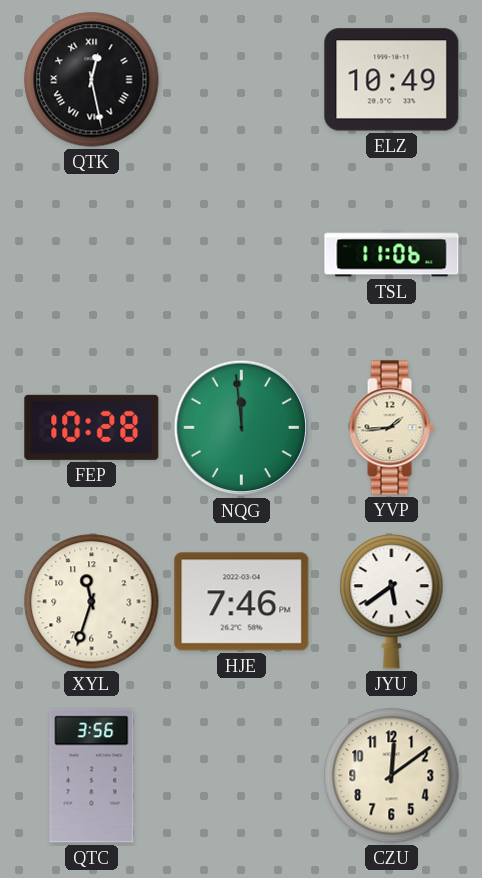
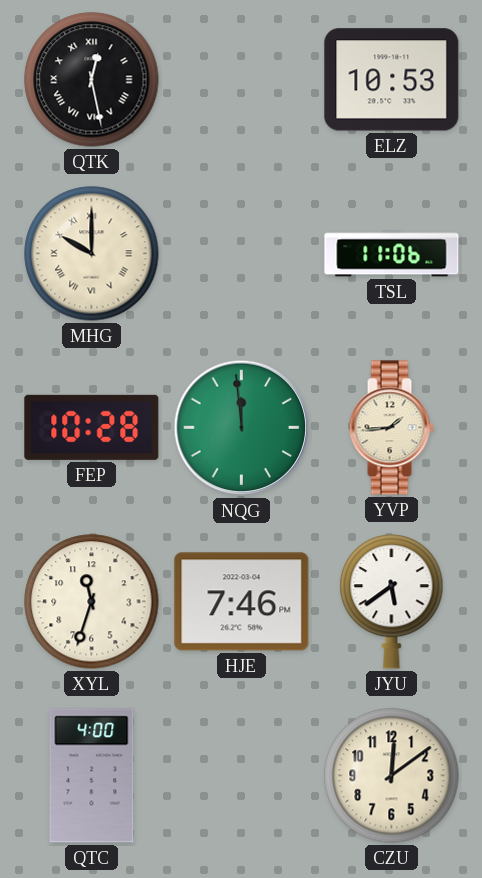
ELZ: 10:49 -> 10:53
MHG: none -> 10:00
QTC: 3:56 -> 4:00
